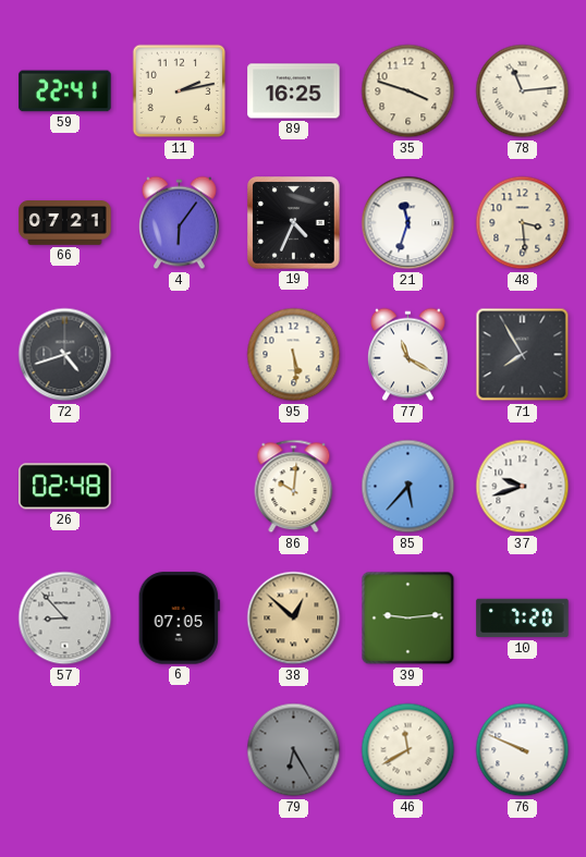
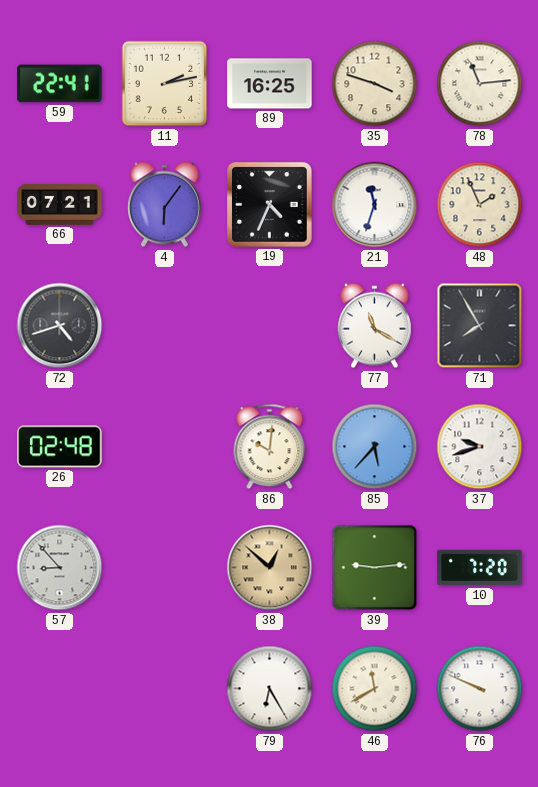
48: 3:29 -> 1:56
95: 5:29 -> none
6: 07:05 -> none
79 dial: grey -> white
